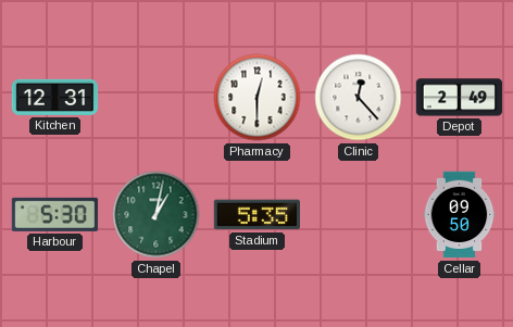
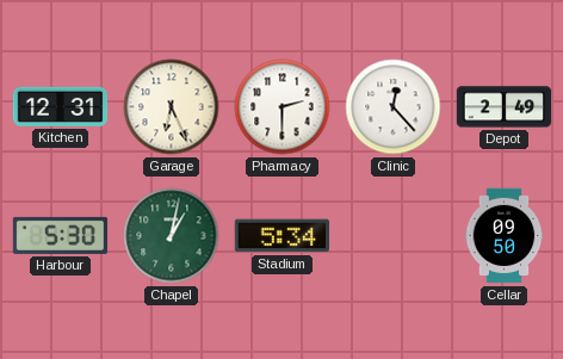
Garage: none -> 6:26
Pharmacy: 12:30 -> 2:30
Stadium: 5:35 -> 5:34
